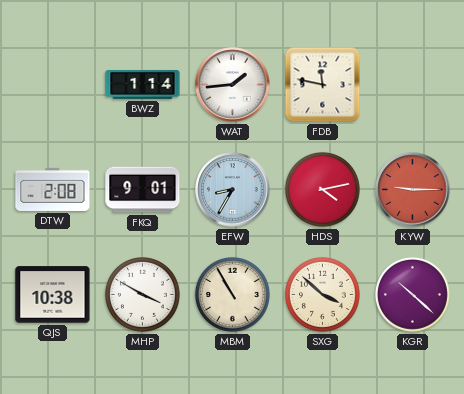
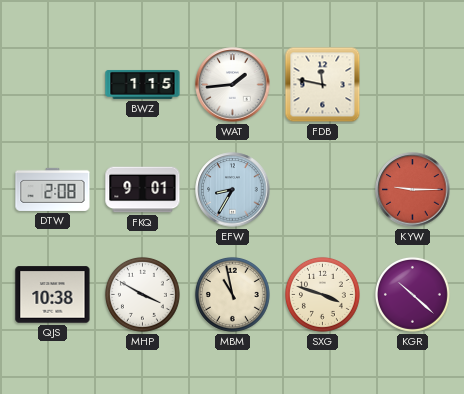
BWZ: 1:14 -> 1:15
HDS: 4:13 -> none
MBM: 10:55 -> 10:58
SXG: 3:52 -> 3:48
